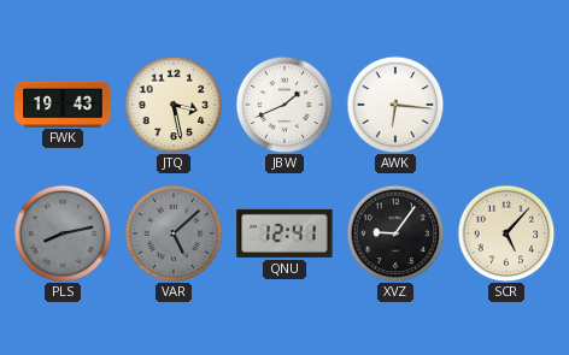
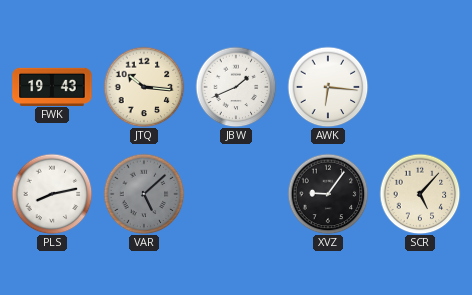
JTQ: 3:28 -> 10:16
PLS dial: grey -> white
QNU: 12:41 -> none
